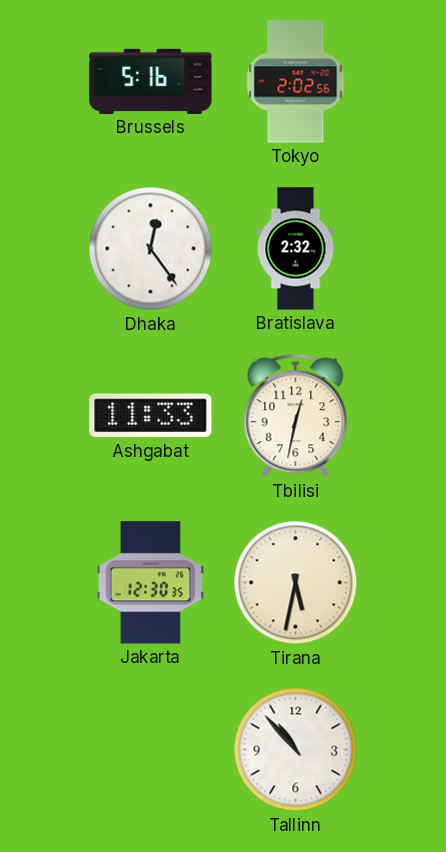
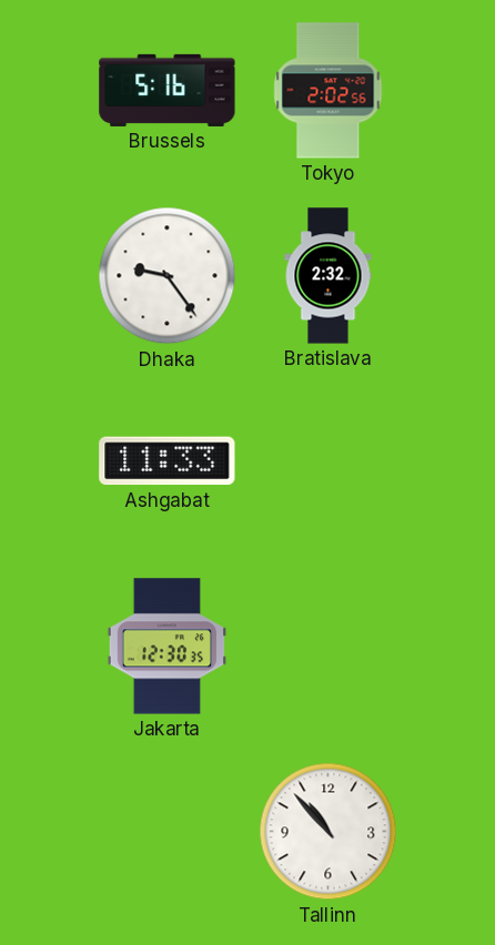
Dhaka: 12:24 -> 9:24
Tbilisi: 12:32 -> none
Tirana: 5:32 -> none
